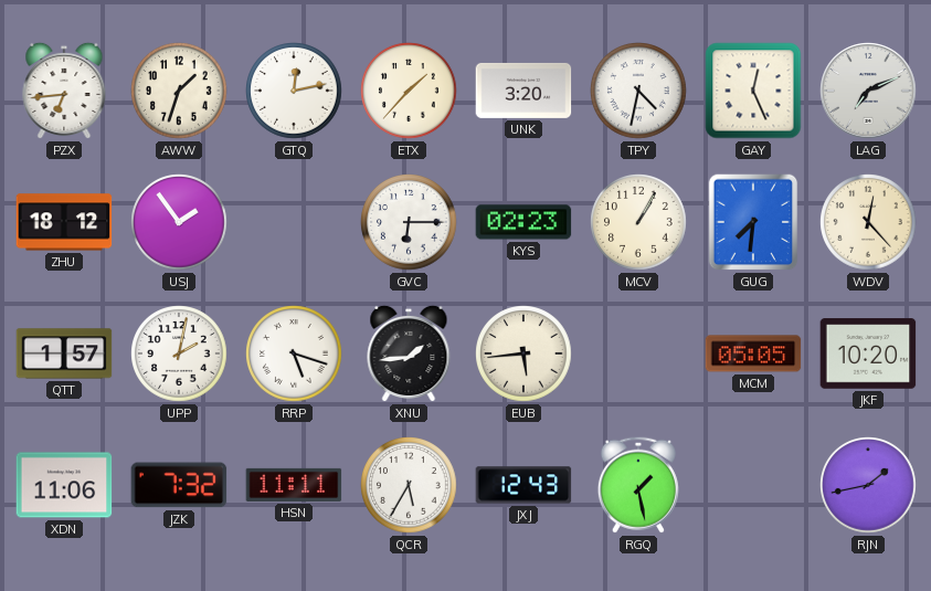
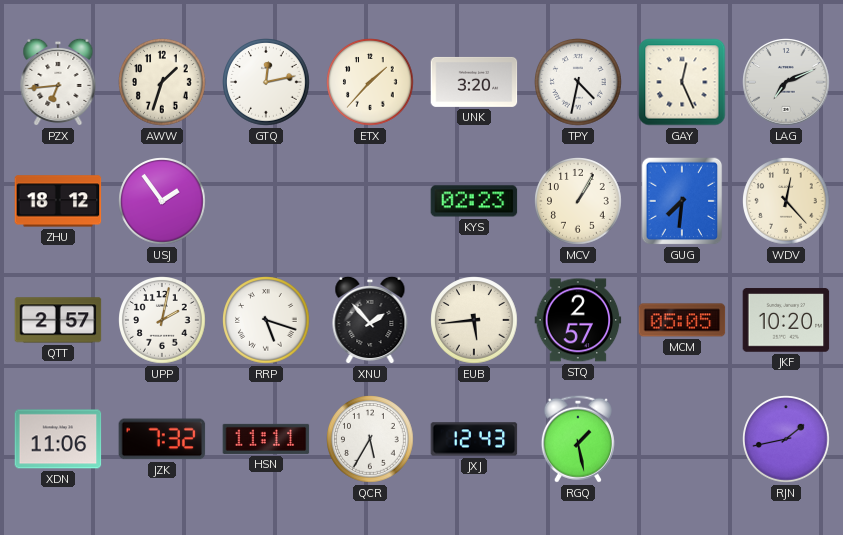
GVC: 6:15 -> none
QTT: 1:57 -> 2:57
XNU: 1:44 -> 1:53
STQ: none -> 2:57
